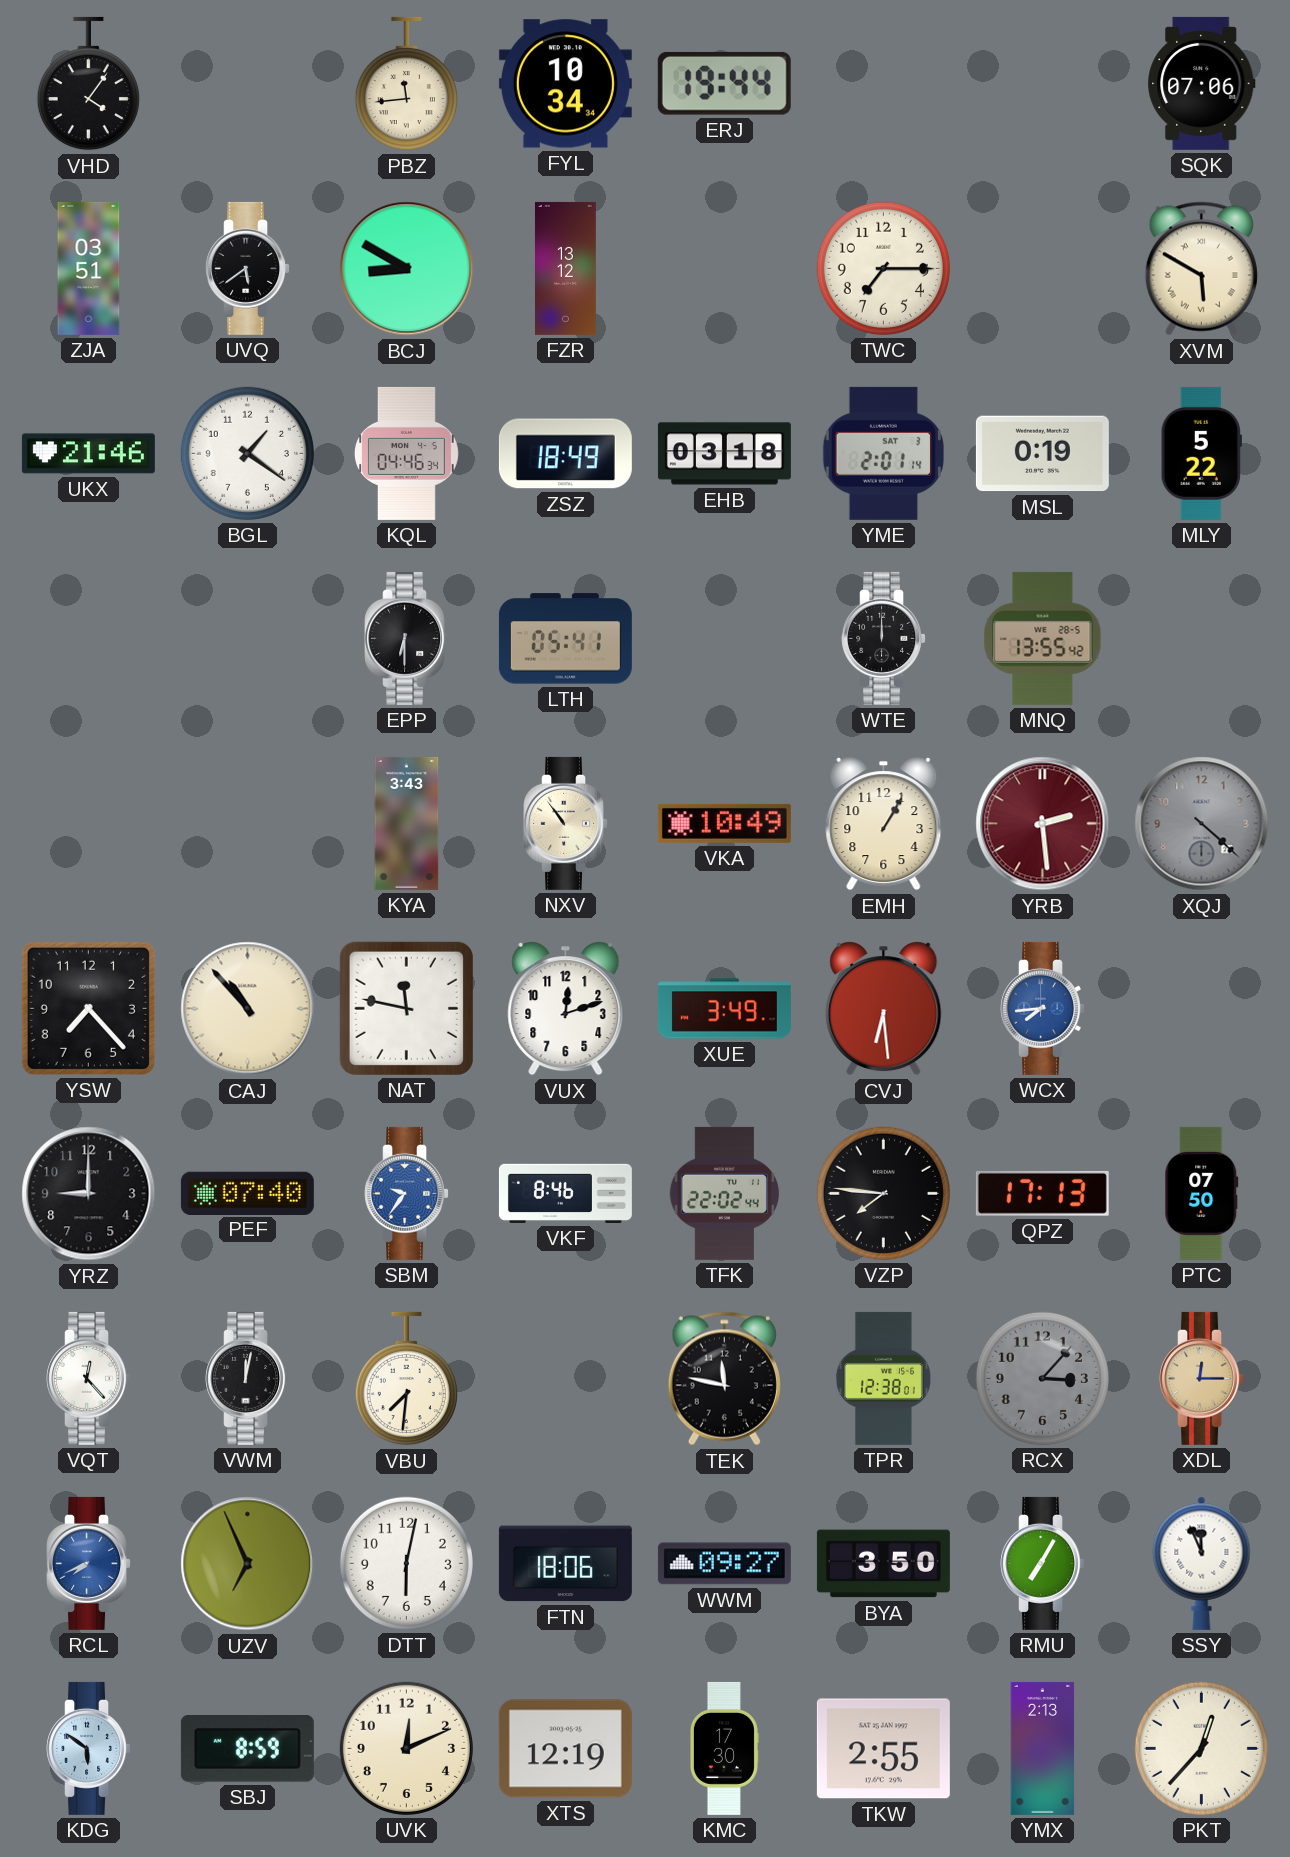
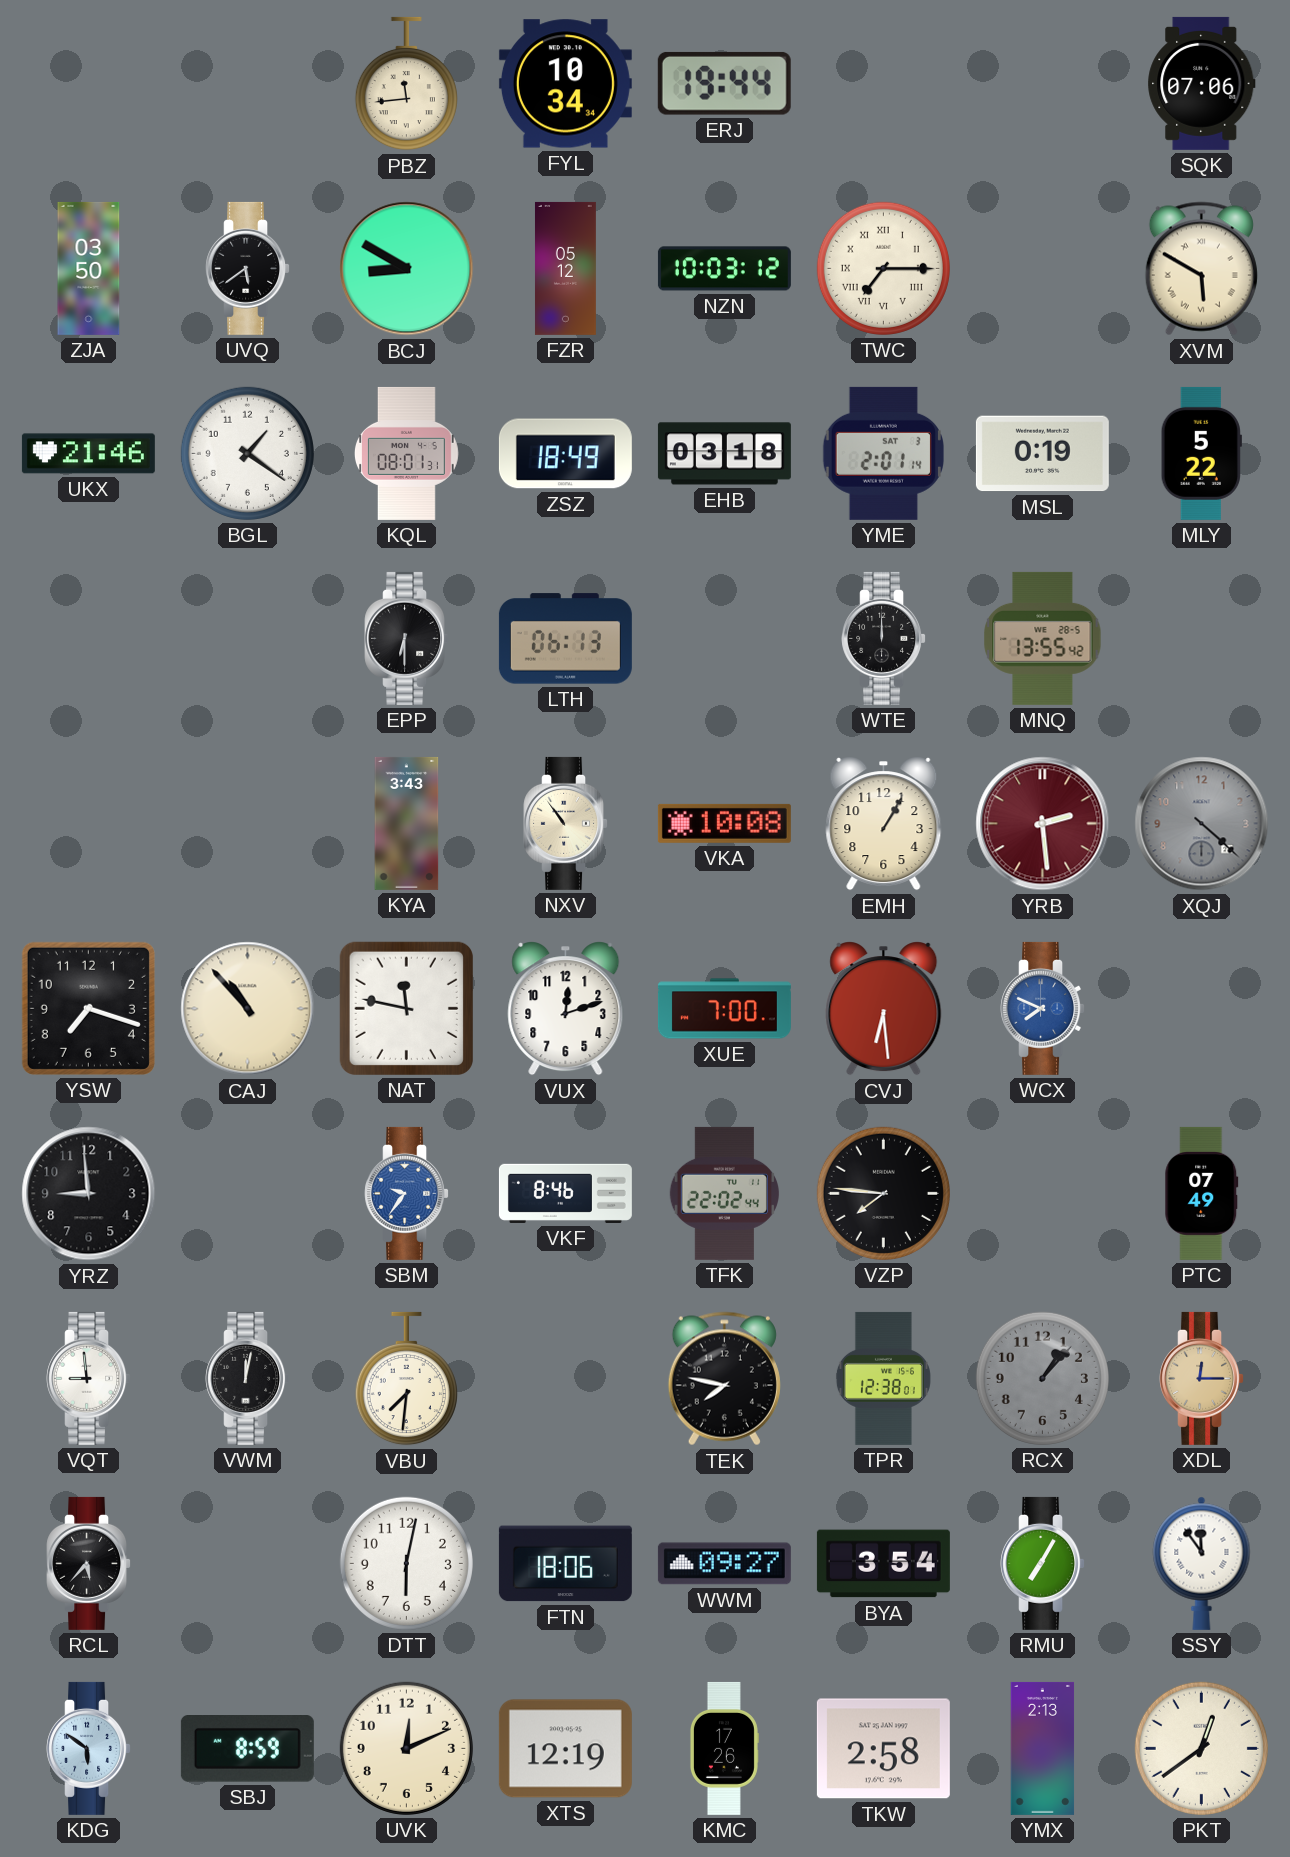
VHD: 4:06 -> none
ZJA: 03:51 -> 03:50
FZR: 13:12 -> 05:12
NZN: none -> 10:03
TWC numerals: Arabic -> Roman
KQL: 04:46 -> 08:01
LTH: 05:41 -> 06:13
VKA: 10:49 -> 10:08
YSW: 7:23 -> 7:18
XUE: 3:49 -> 7:00
WCX: 7:44 -> 7:49
YRZ: 9:00 -> 8:59
PEF: 07:40 -> none
QPZ: 17:13 -> none
PTC: 07:50 -> 07:49
VQT: 12:23 -> 8:59
TEK: 11:47 -> 7:47
RCX: 3:07 -> 1:07
RCL: 7:41 -> 5:37
RCL dial: blue -> black
UZV: 6:56 -> none
BYA: 3:50 -> 3:54
SSY: 11:56 -> 11:54
KMC: 17:30 -> 17:26
TKW: 2:55 -> 2:58
PKT: 12:37 -> 12:39
